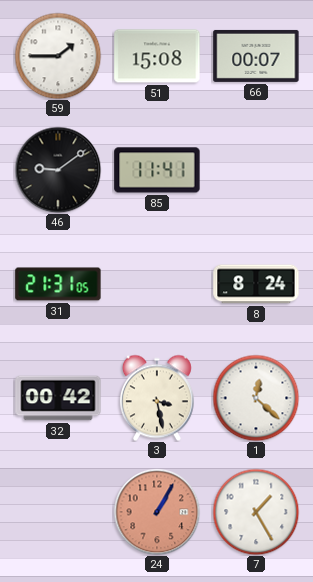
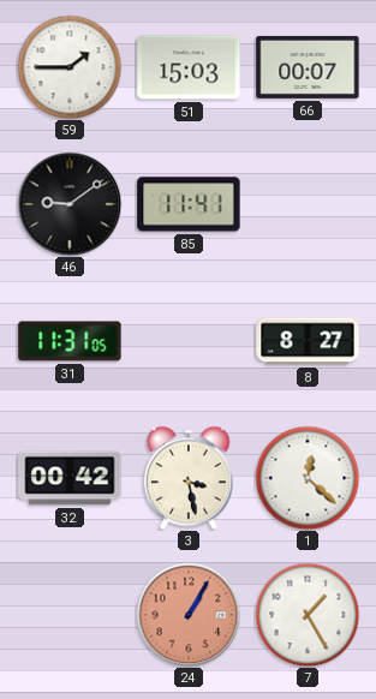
51: 15:08 -> 15:03
31: 21:31 -> 11:31
8: 8:24 -> 8:27
